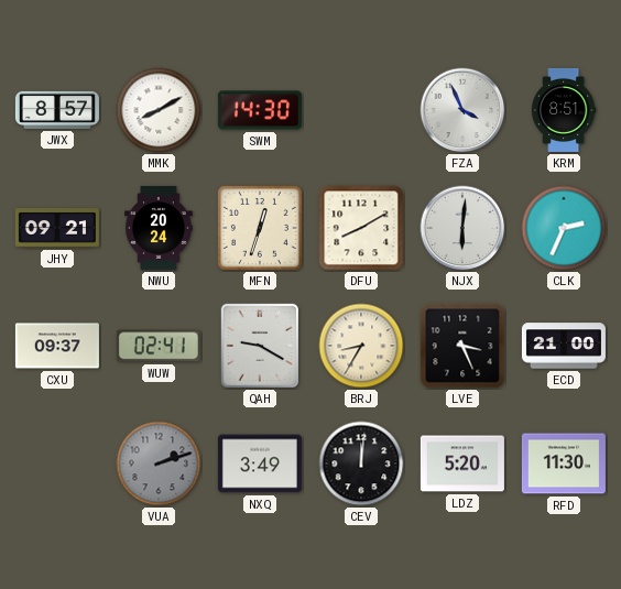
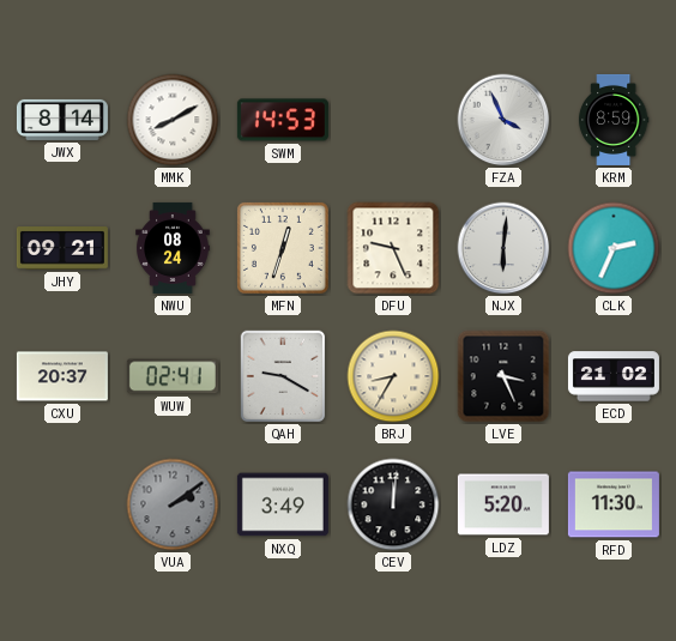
JWX: 8:57 -> 8:14
SWM: 14:30 -> 14:53
KRM: 8:51 -> 8:59
NWU: 20:24 -> 08:24
DFU: 8:10 -> 9:26
CXU: 09:37 -> 20:37
ECD: 21:00 -> 21:02
VUA: 2:12 -> 2:09
